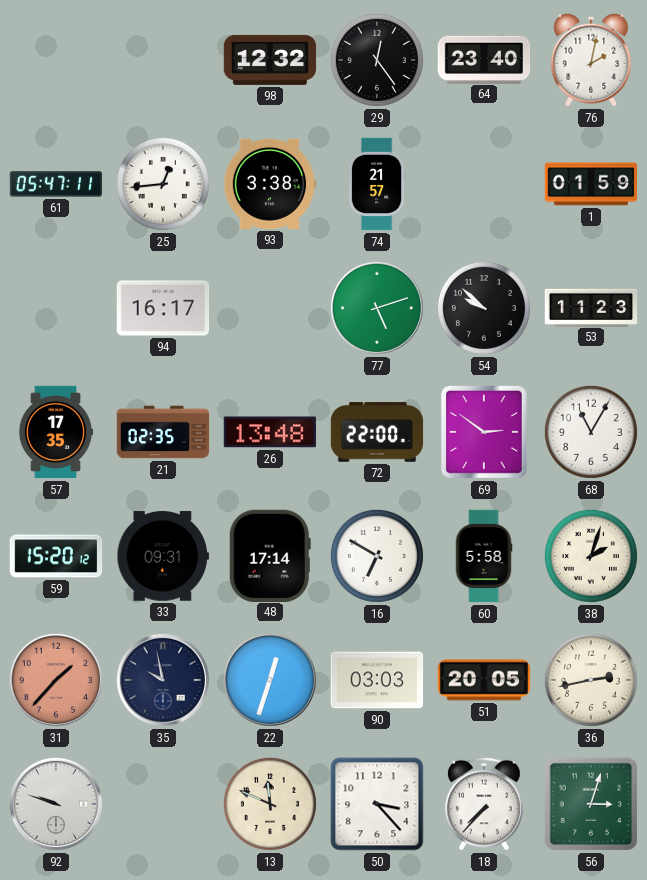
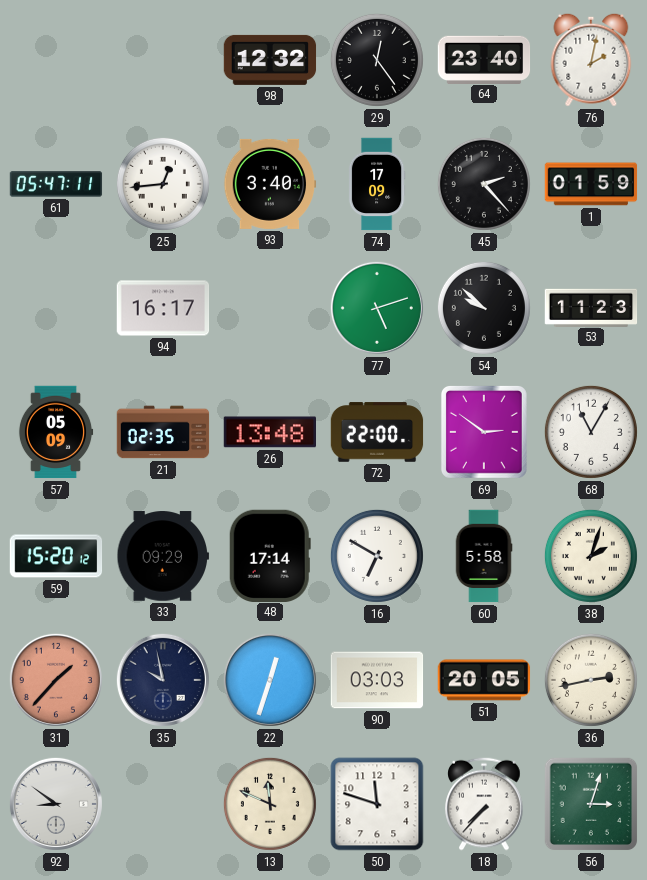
93: 3:38 -> 3:40
74: 21:57 -> 17:09
45: none -> 2:23
57: 17:35 -> 05:09
33: 09:31 -> 09:29
92: 9:48 -> 8:51
50: 3:23 -> 11:48
